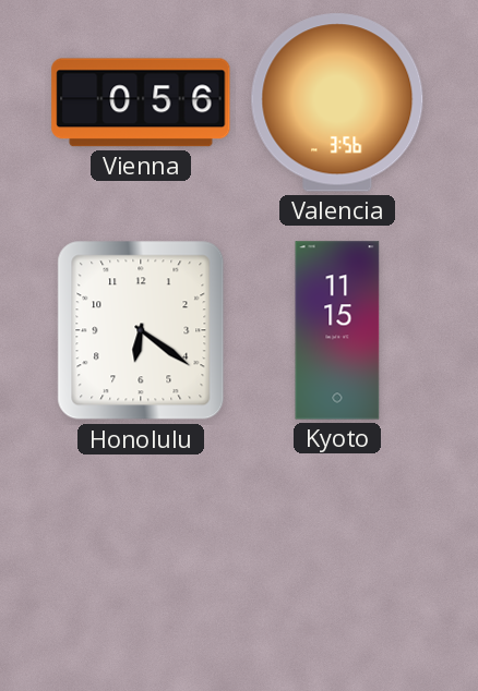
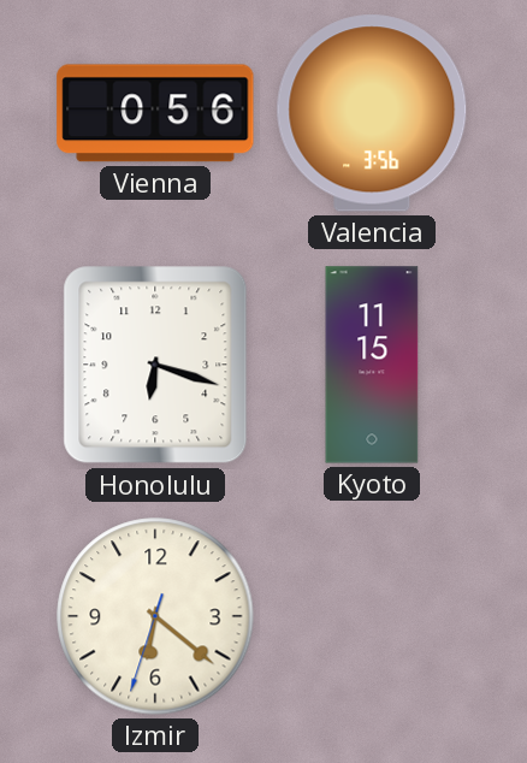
Honolulu: 6:21 -> 6:18
Izmir: none -> 6:21
